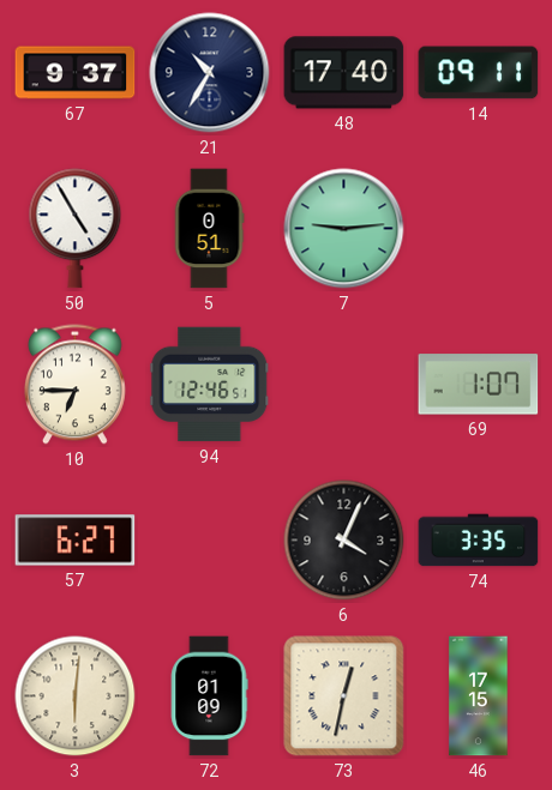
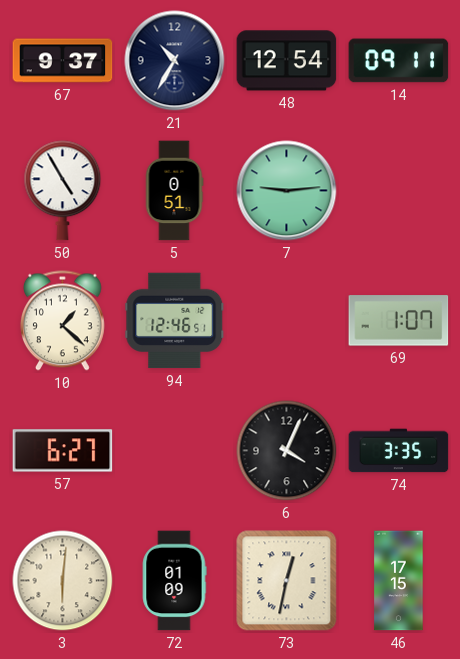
48: 17:40 -> 12:54
10: 6:45 -> 1:22
